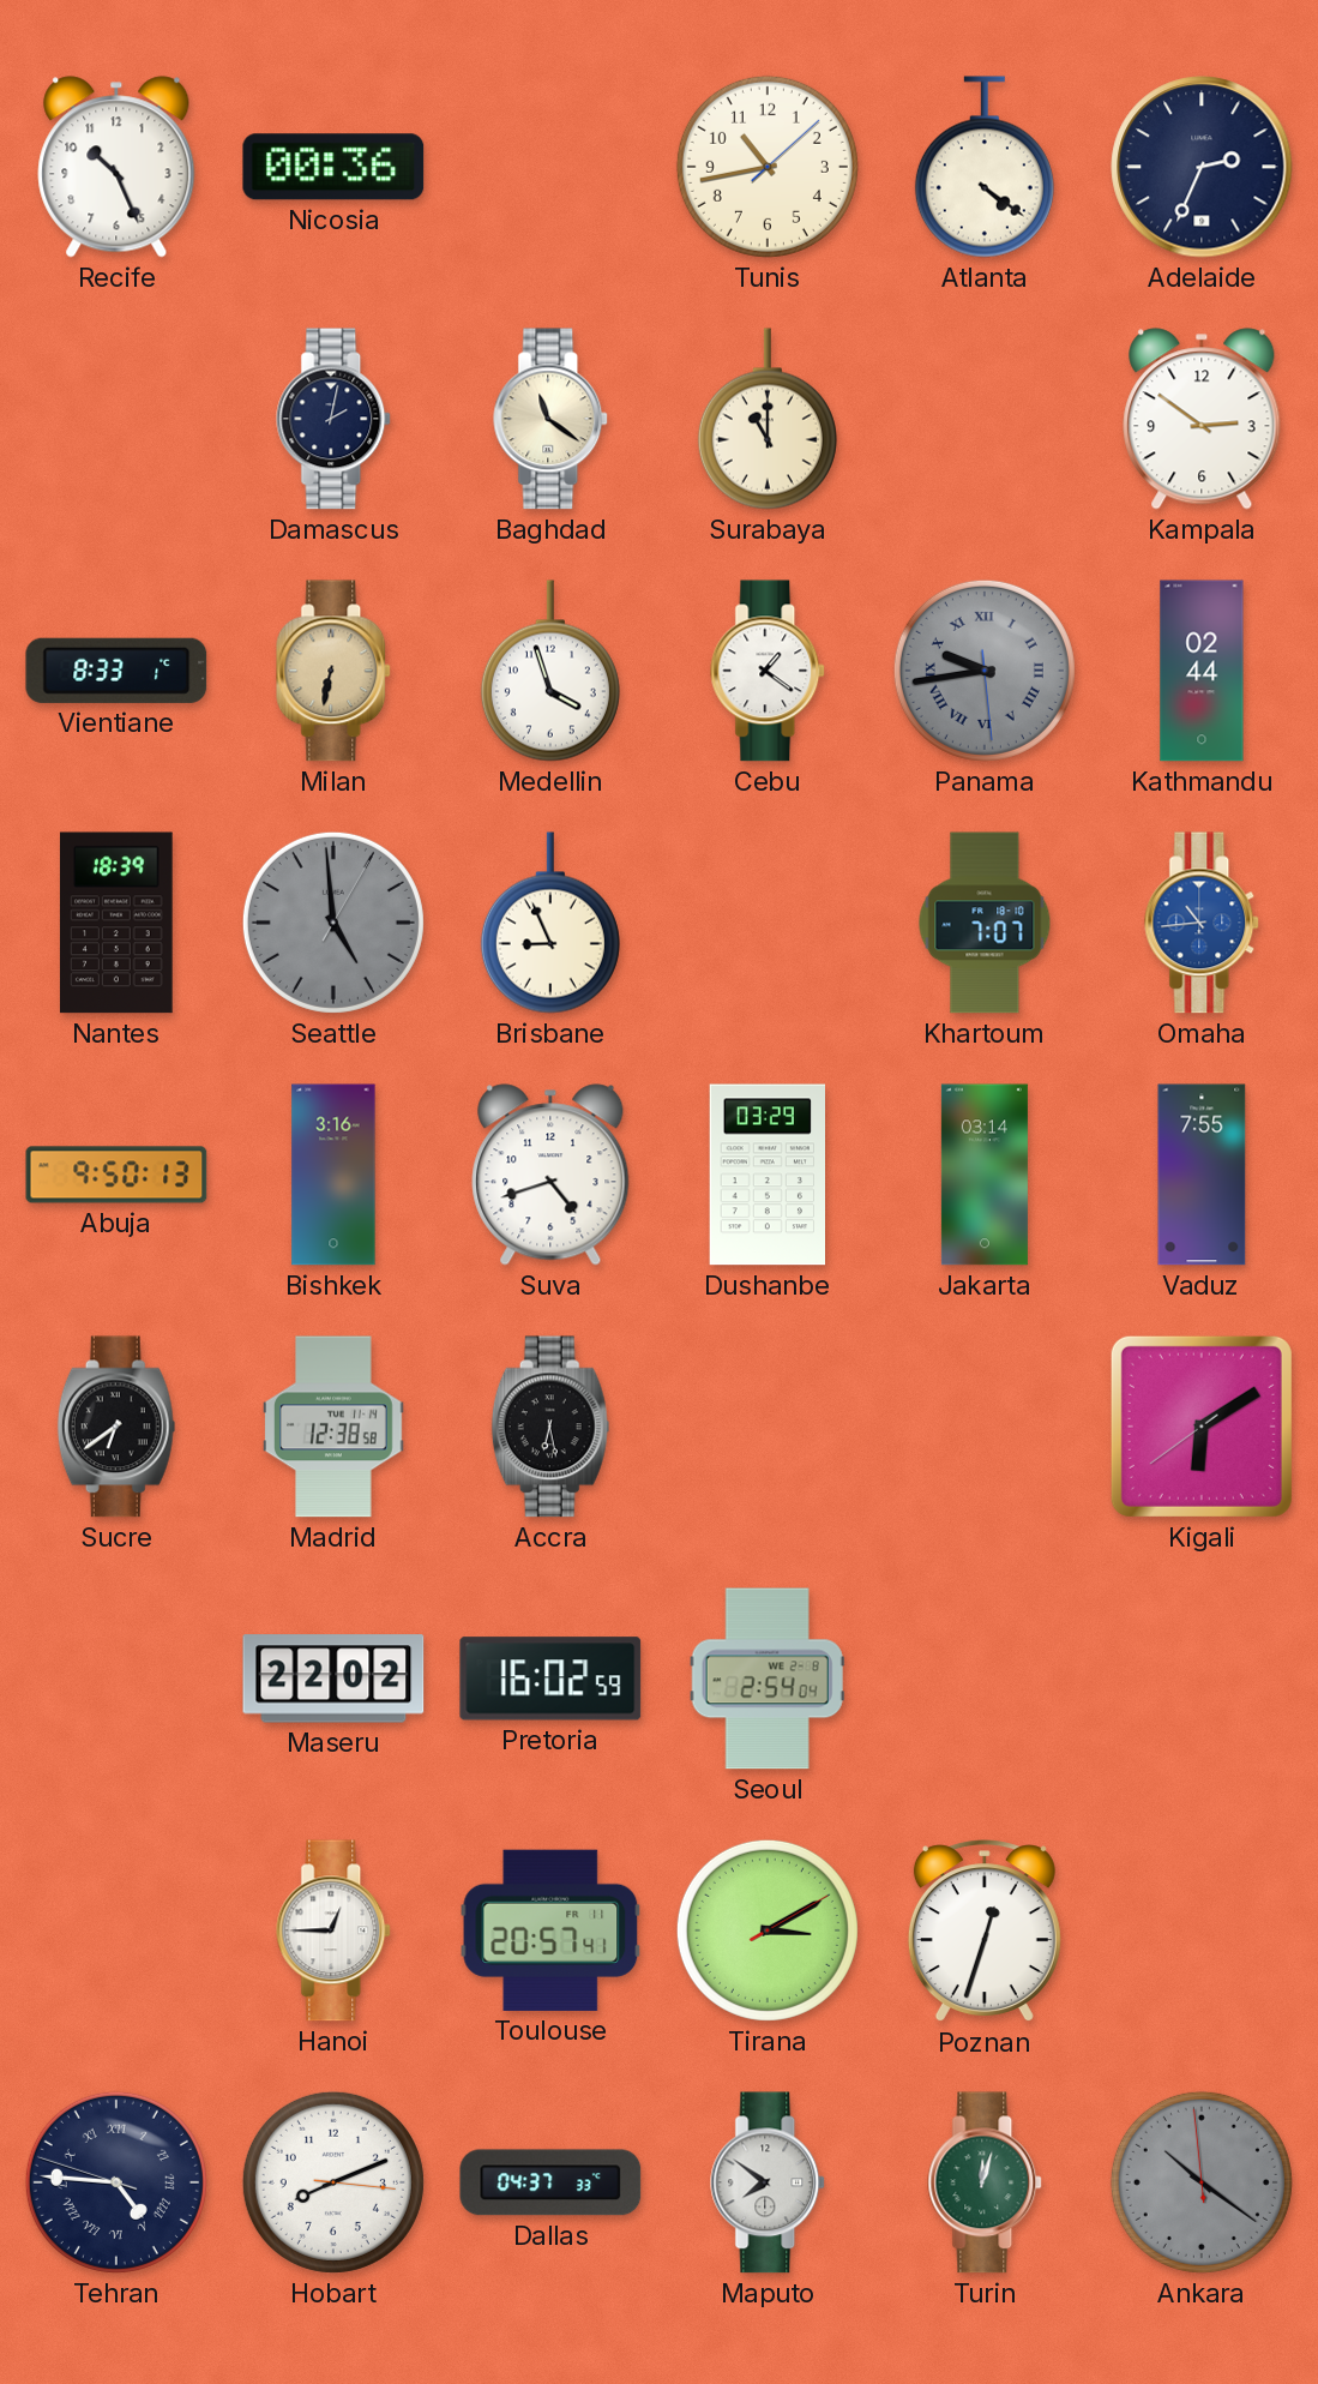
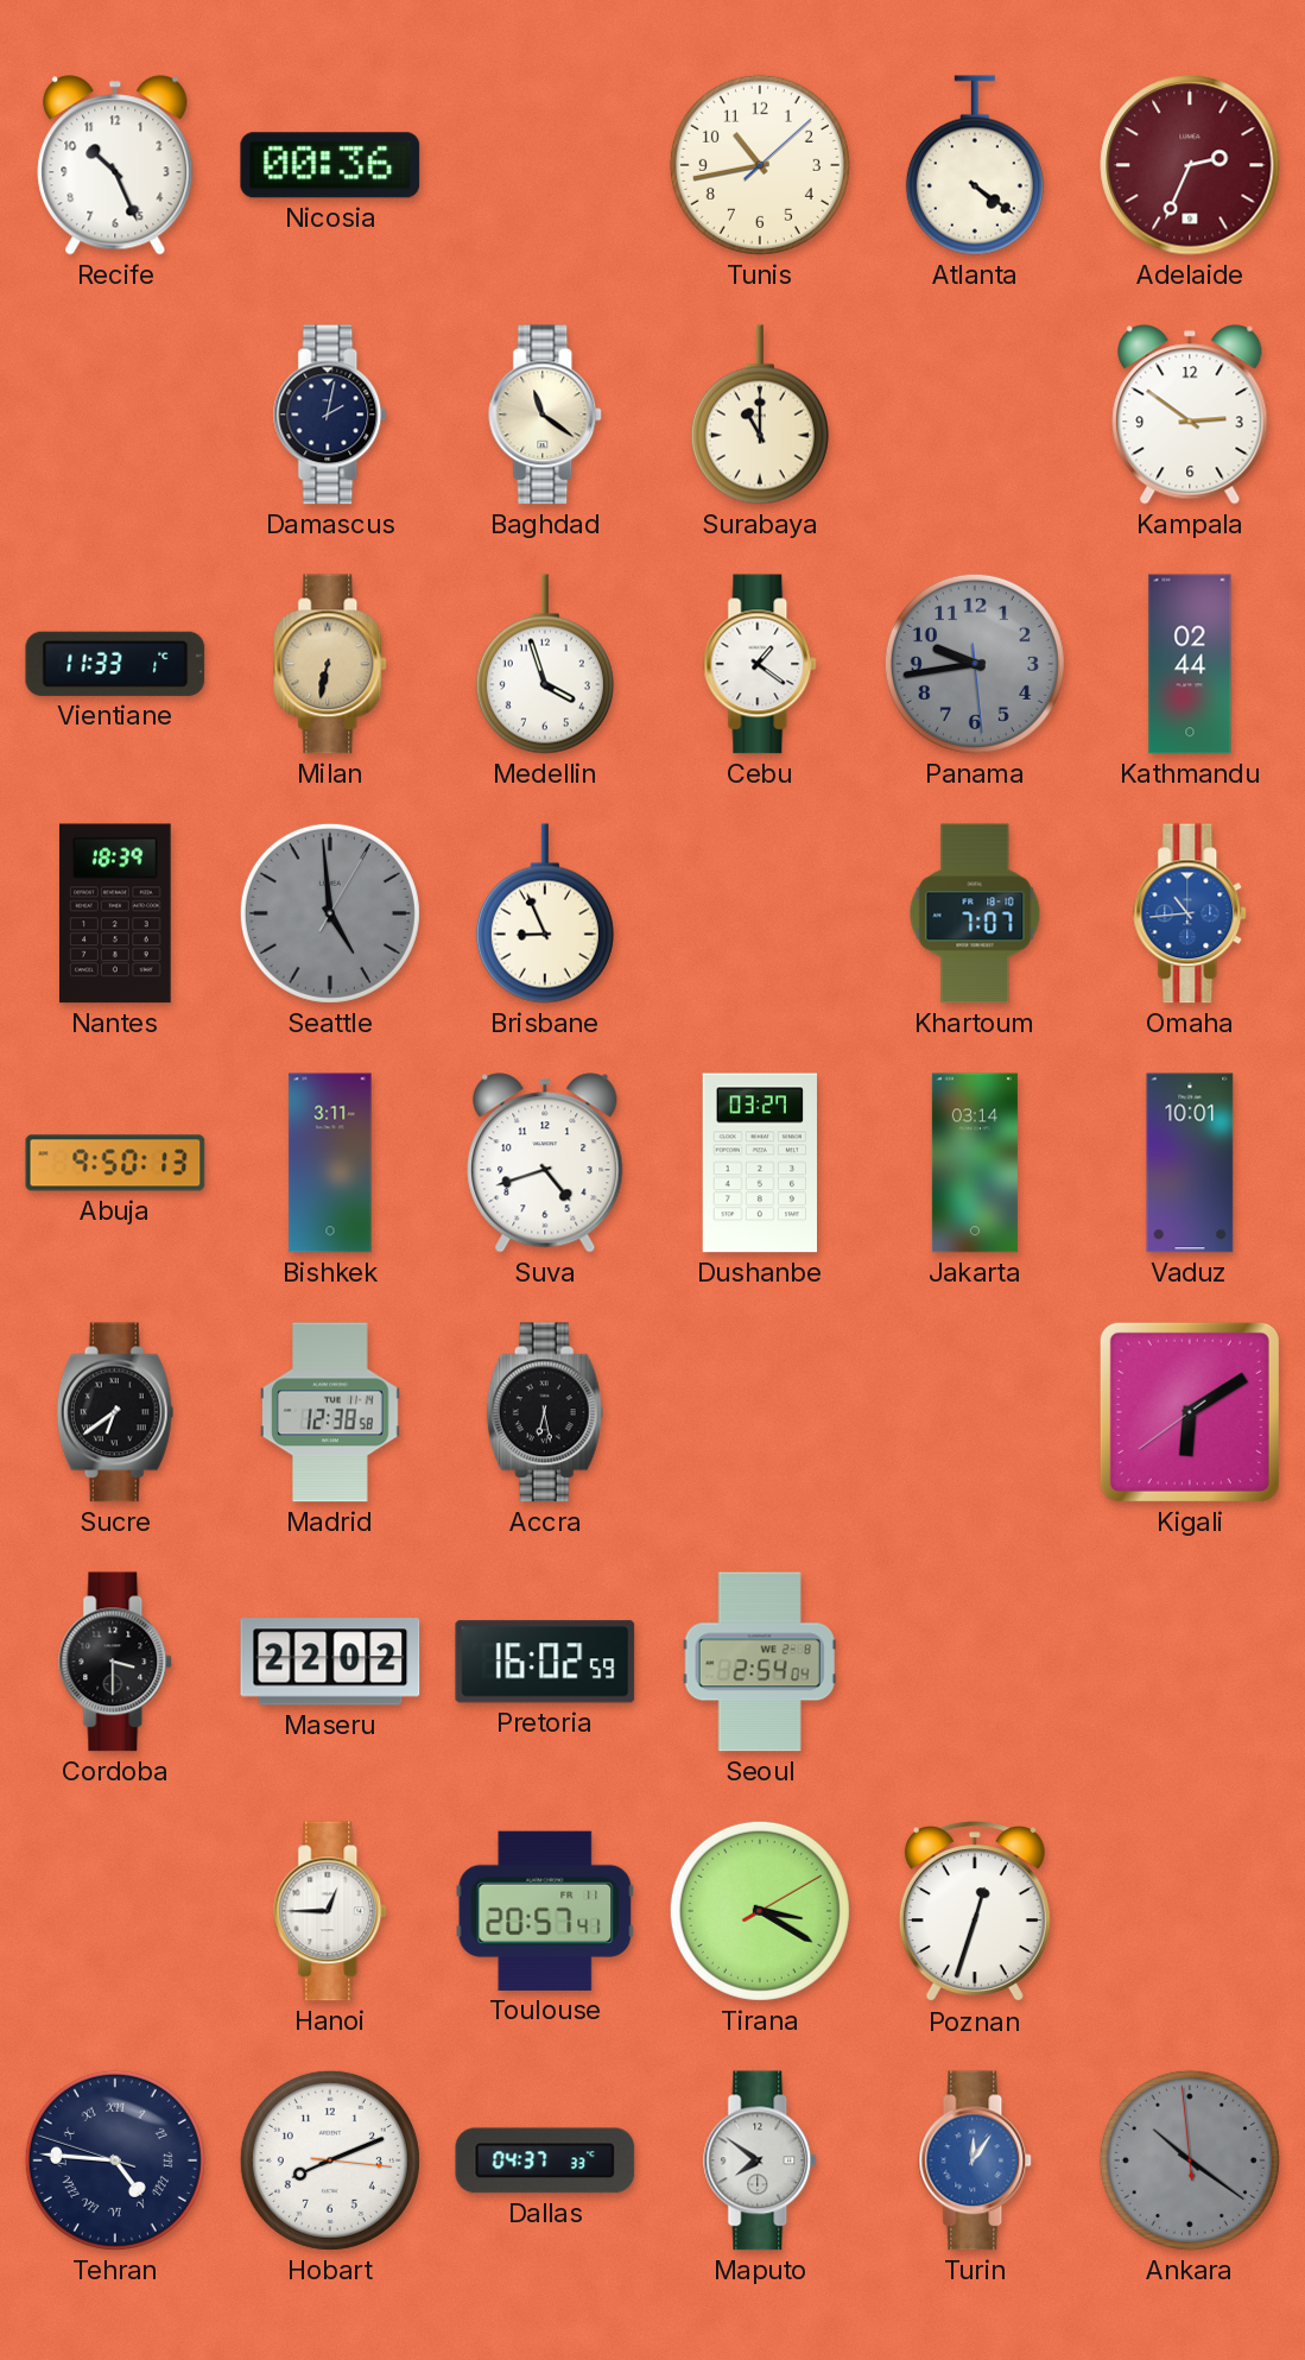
Adelaide dial: navy -> burgundy
Vientiane: 8:33 -> 11:33
Panama numerals: Roman -> Arabic
Bishkek: 3:16 -> 3:11
Dushanbe: 03:29 -> 03:27
Vaduz: 7:55 -> 10:01
Cordoba: none -> 3:30
Tirana: 3:10 -> 3:20
Turin: 12:03 -> 12:06
Turin dial: green -> blue
